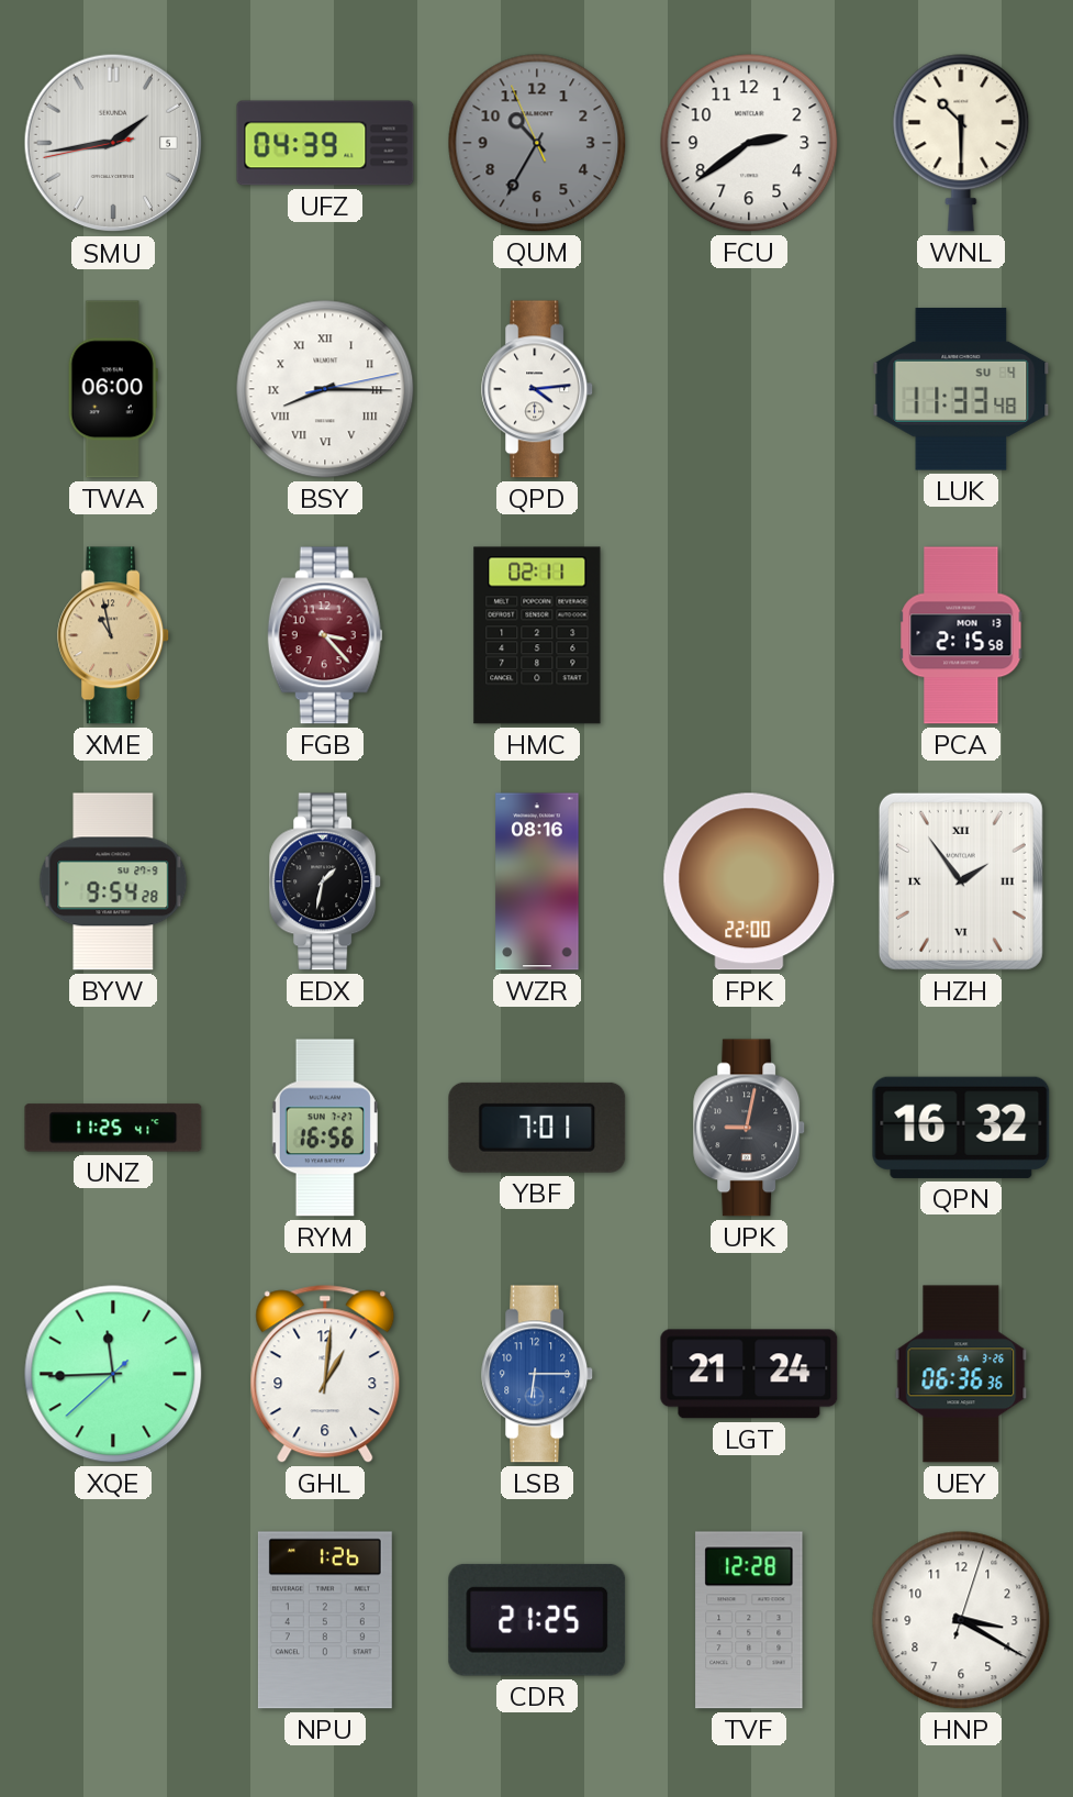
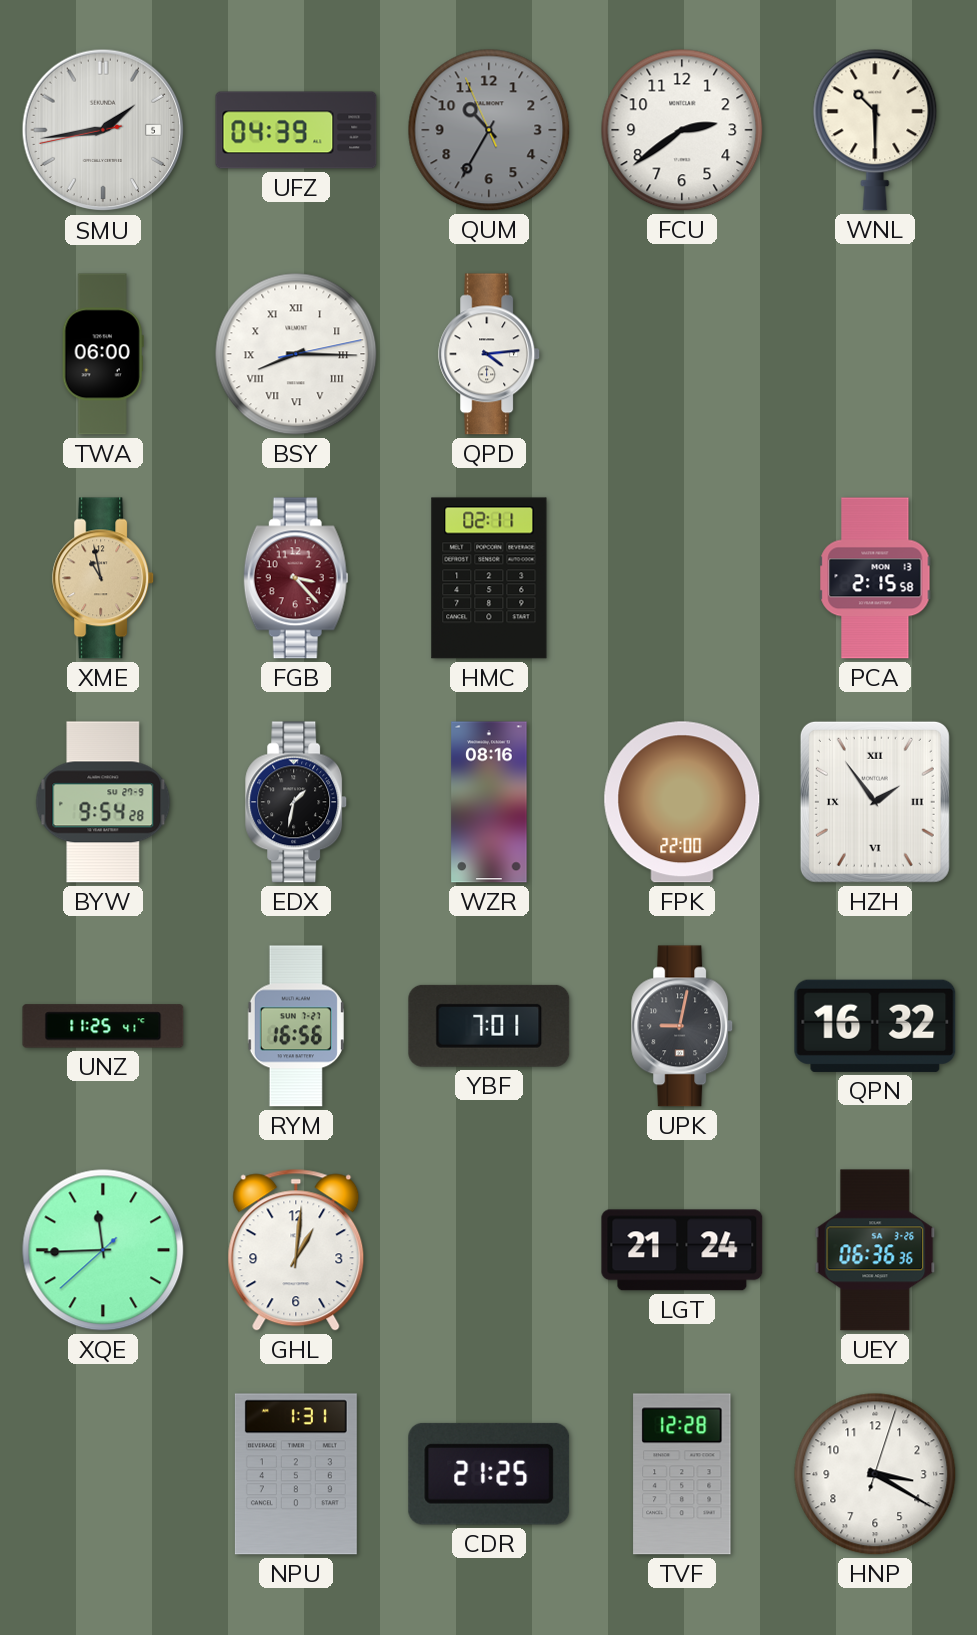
LUK: 11:33 -> none
LSB: 6:15 -> none
NPU: 1:26 -> 1:31
